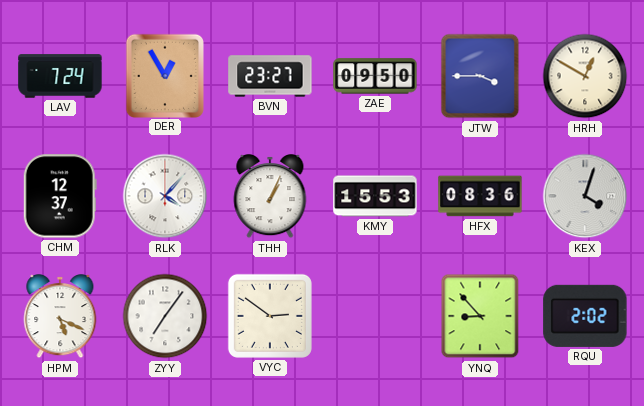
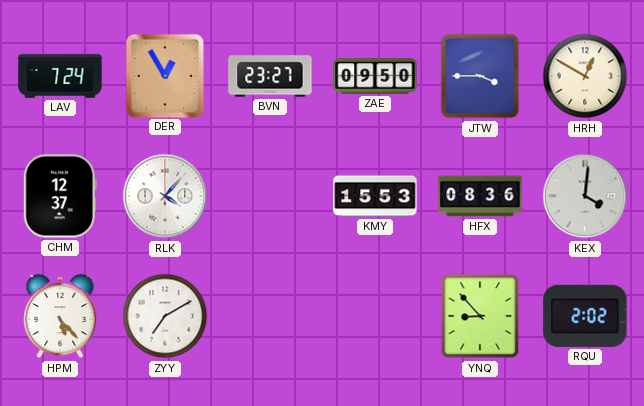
THH: 1:04 -> none
KEX: 4:03 -> 4:01
HPM: 5:19 -> 5:23
ZYY: 7:06 -> 7:10
VYC: 2:51 -> none
